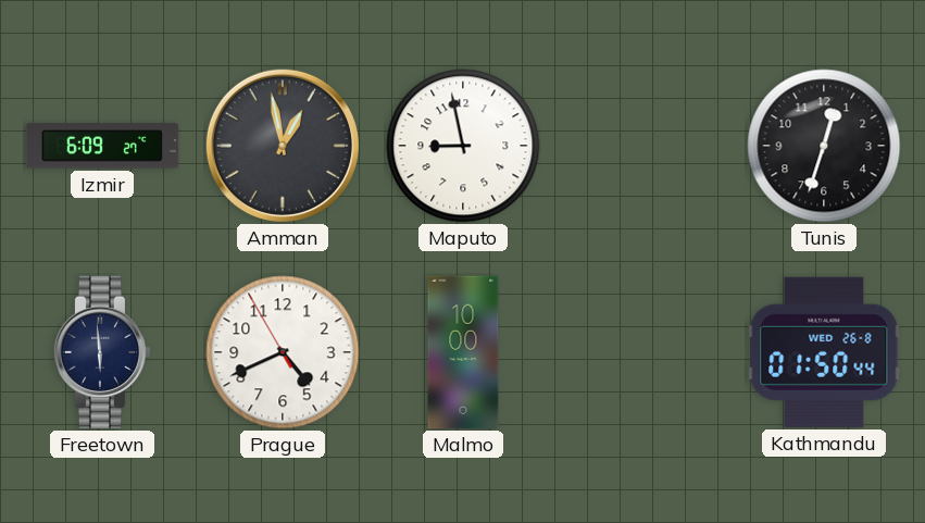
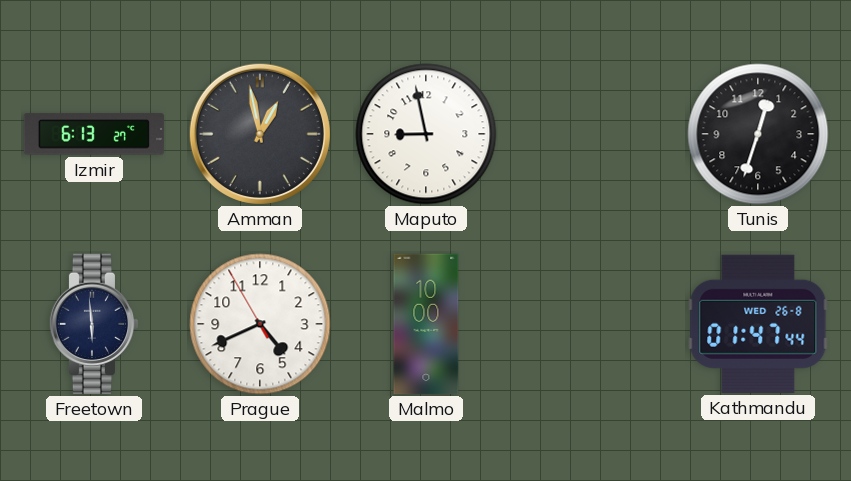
Izmir: 6:09 -> 6:13
Kathmandu: 01:50 -> 01:47
